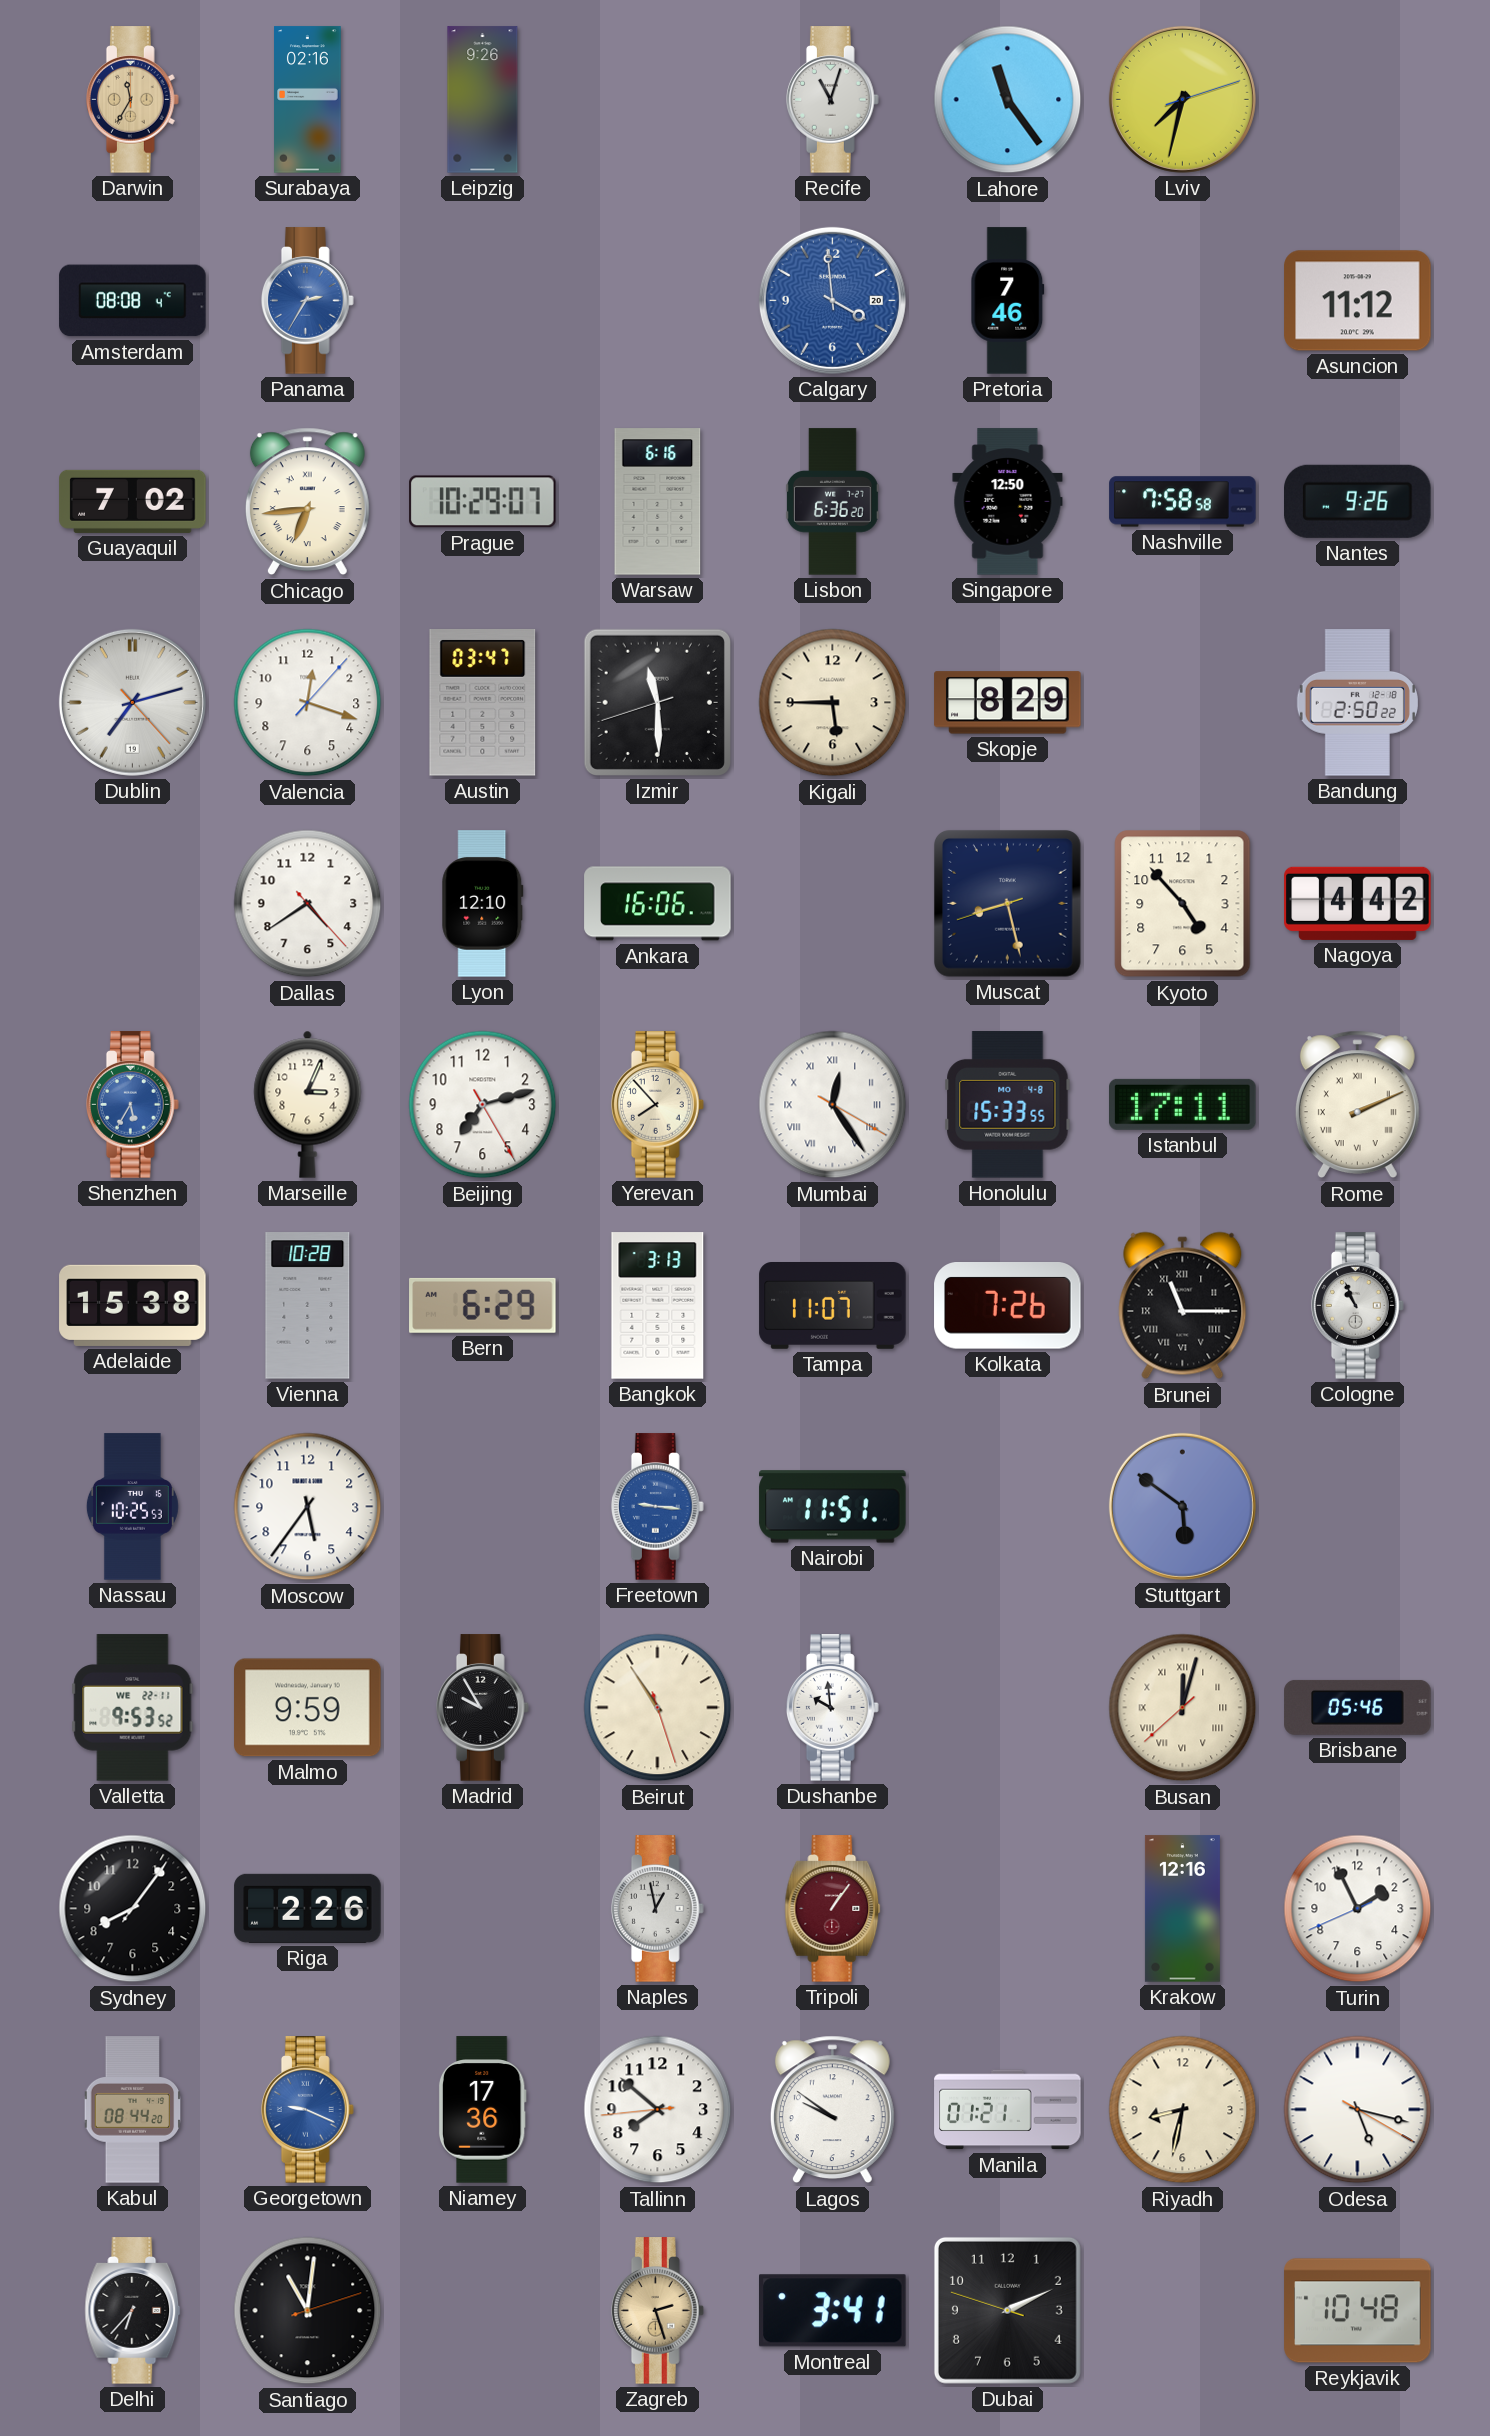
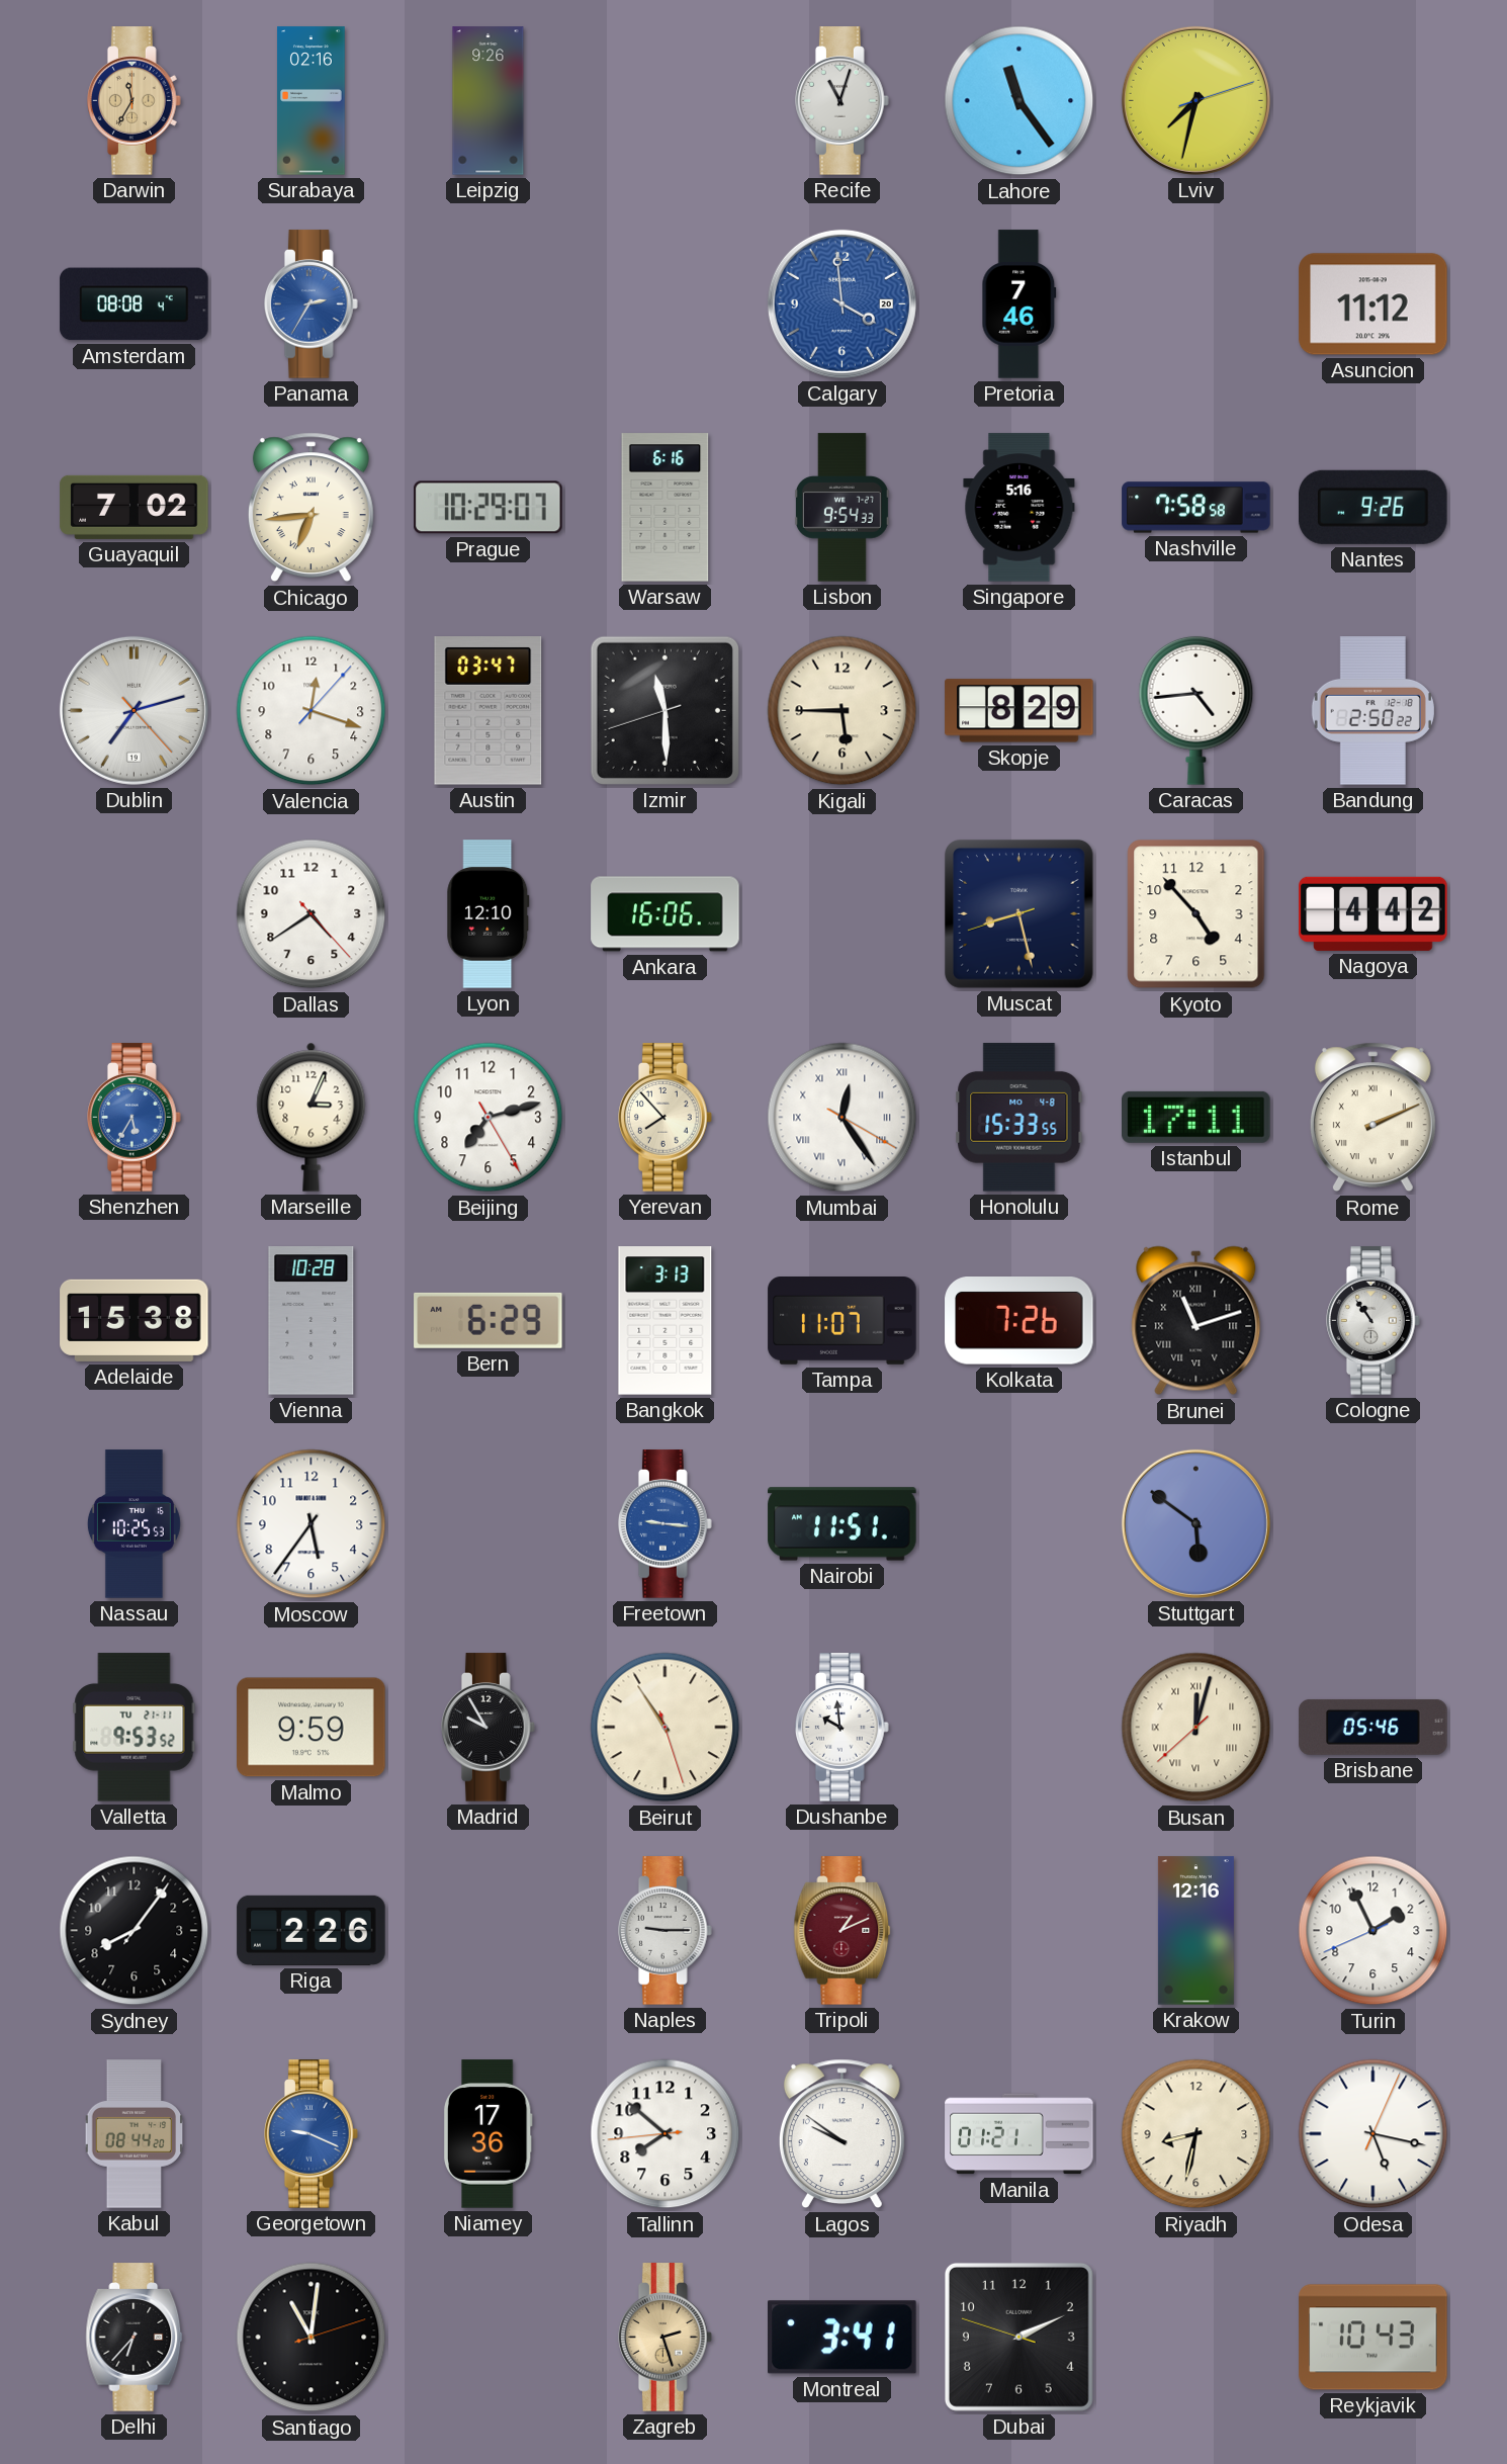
Lisbon: 6:36 -> 9:54
Singapore: 12:50 -> 5:16
Caracas: none -> 4:44
Brunei: 11:15 -> 11:12
Cologne: 10:56 -> 10:54
Valletta date: WE 22-11 -> TU 21-11
Naples: 12:58 -> 9:15
Tripoli: 1:06 -> 1:11
Odesa: 5:17:20 -> 5:17:04
Reykjavik: 10:48 -> 10:43
